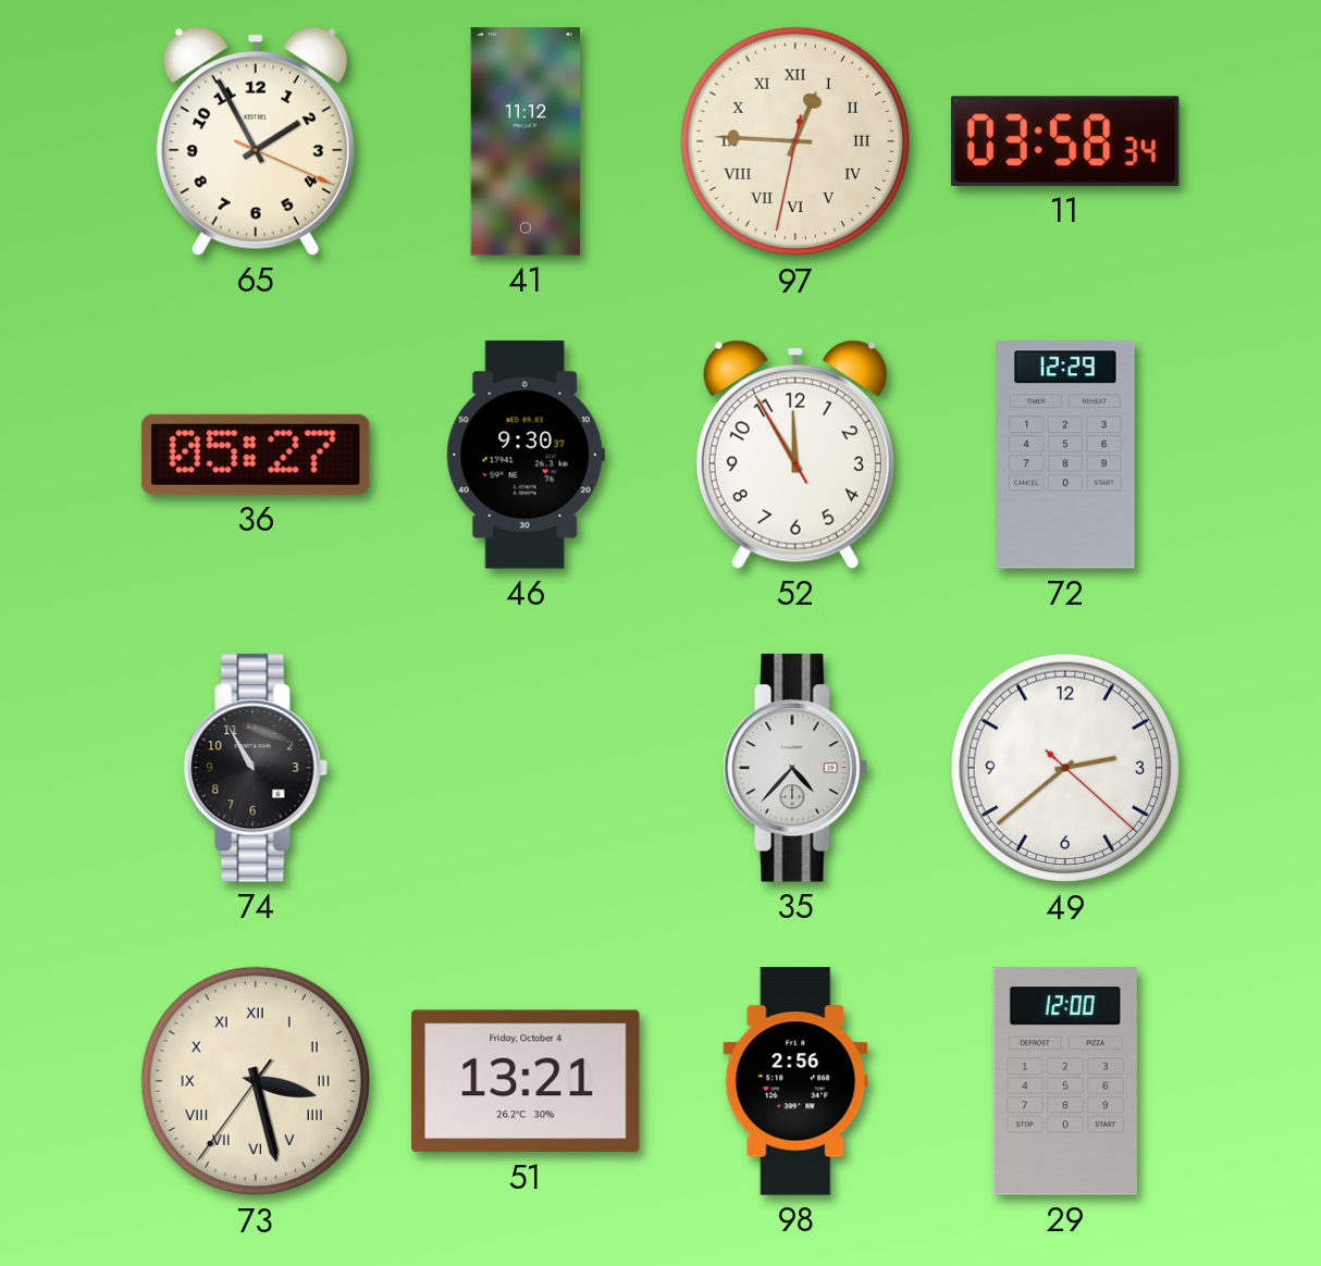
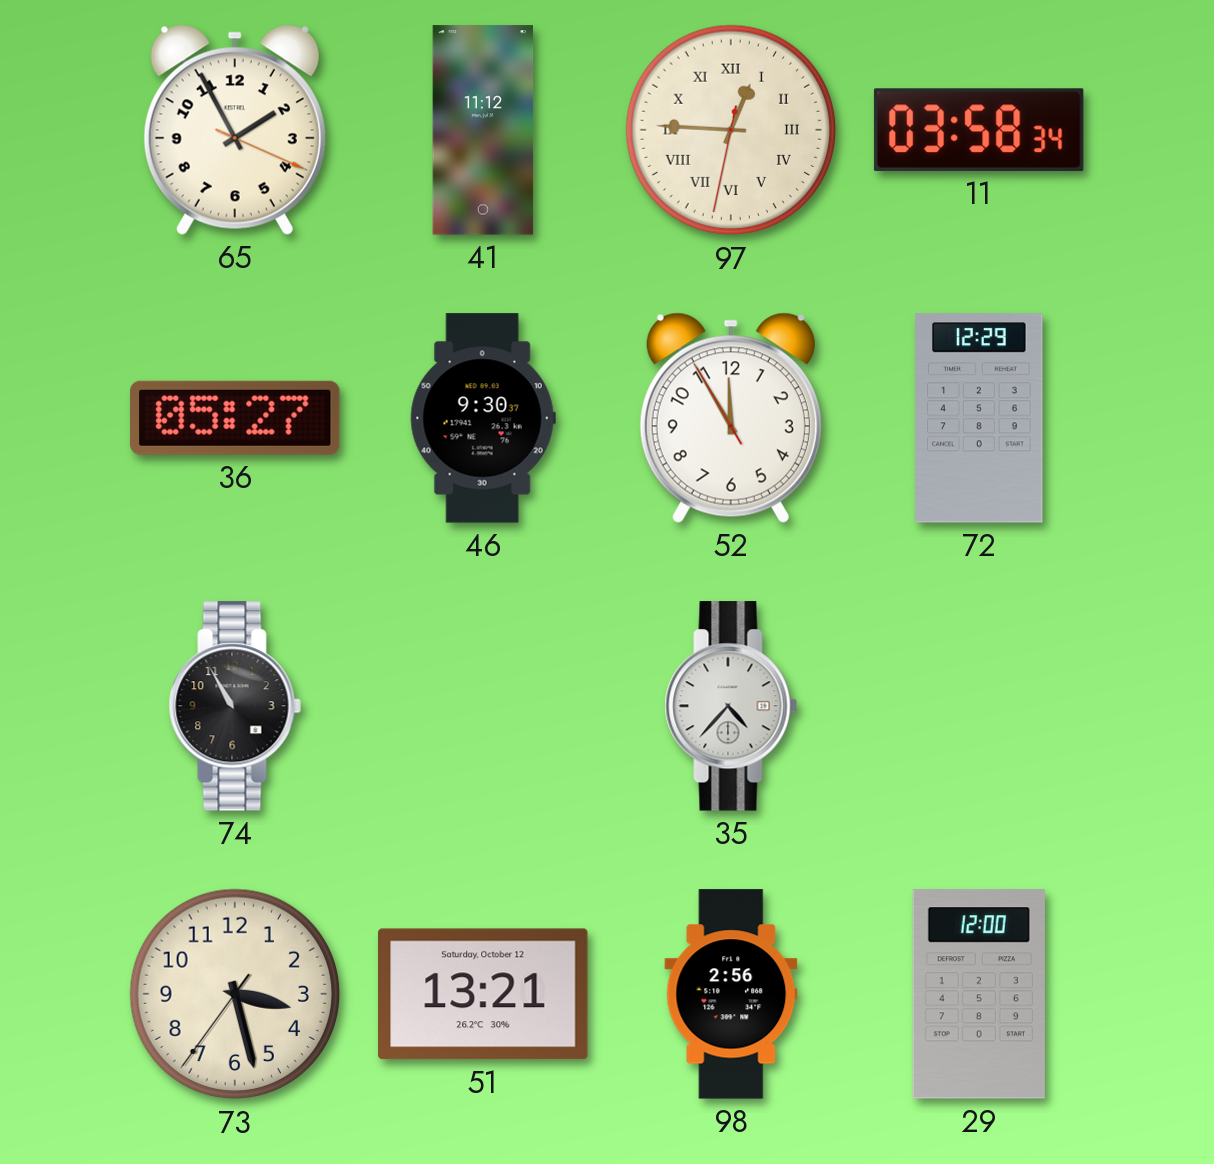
49: 2:38 -> none
73 numerals: Roman -> Arabic
51 date: Friday, October 4 -> Saturday, October 12
